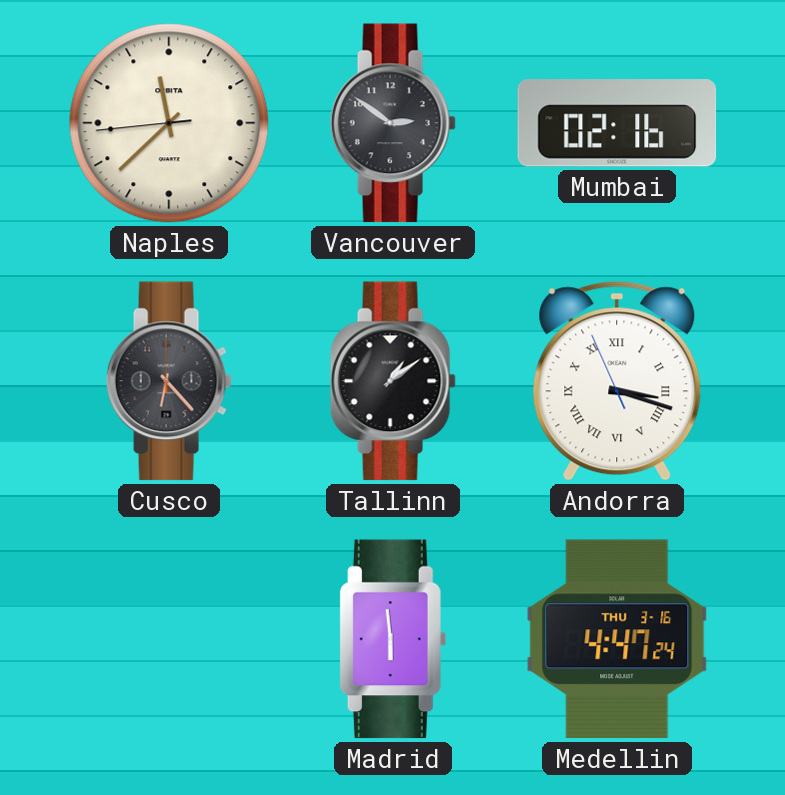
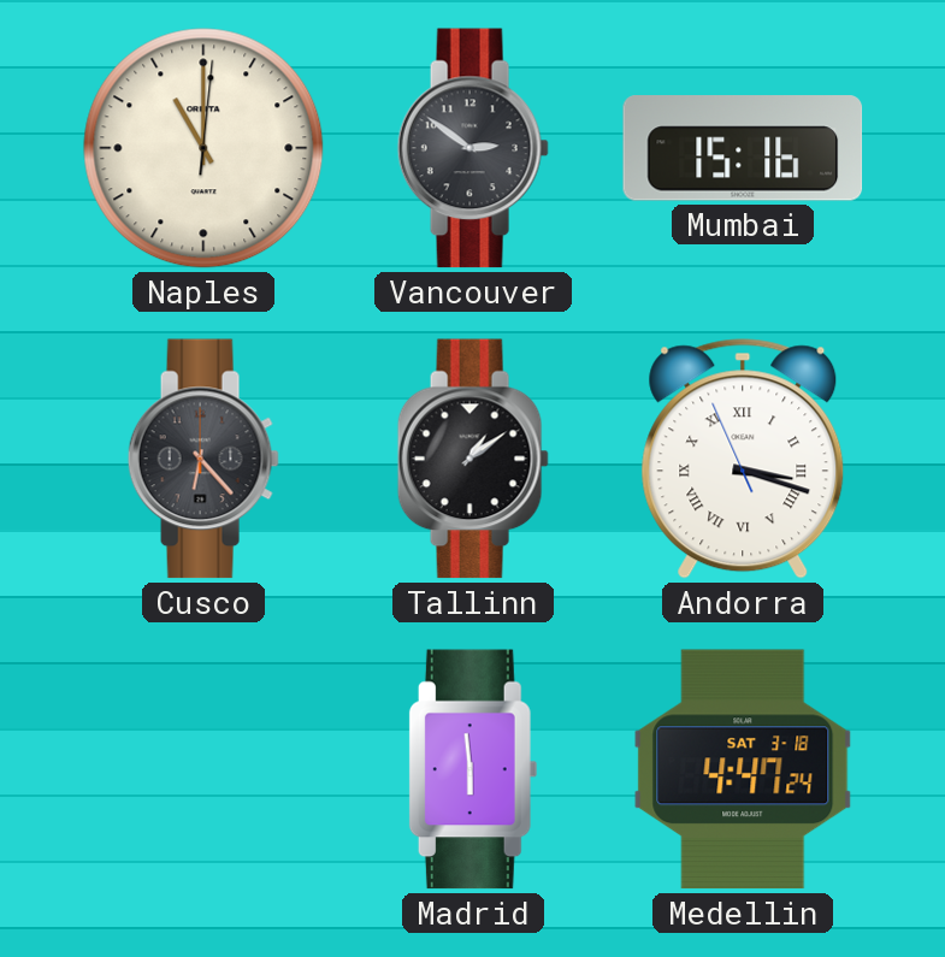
Naples: 11:37 -> 11:00
Mumbai: 02:16 -> 15:16
Medellin date: THU 3-16 -> SAT 3-18
